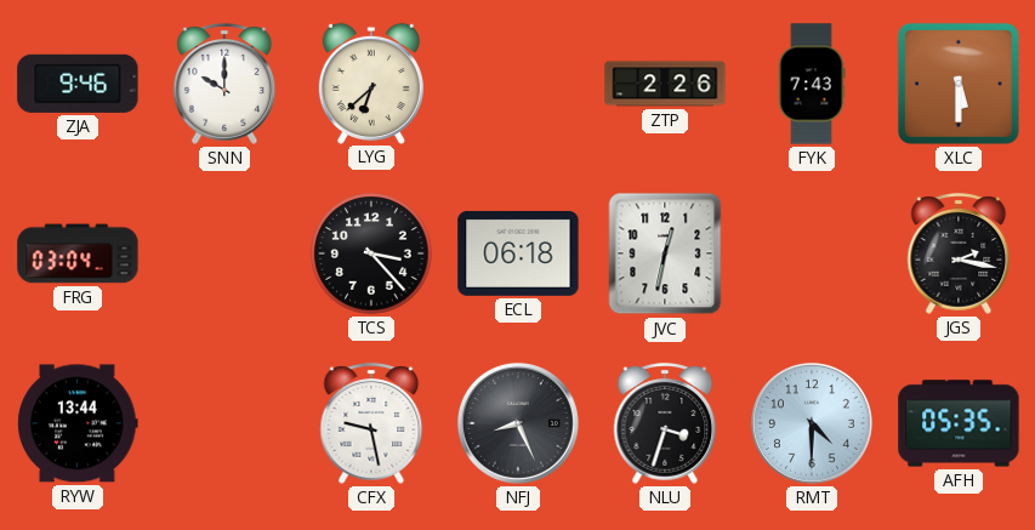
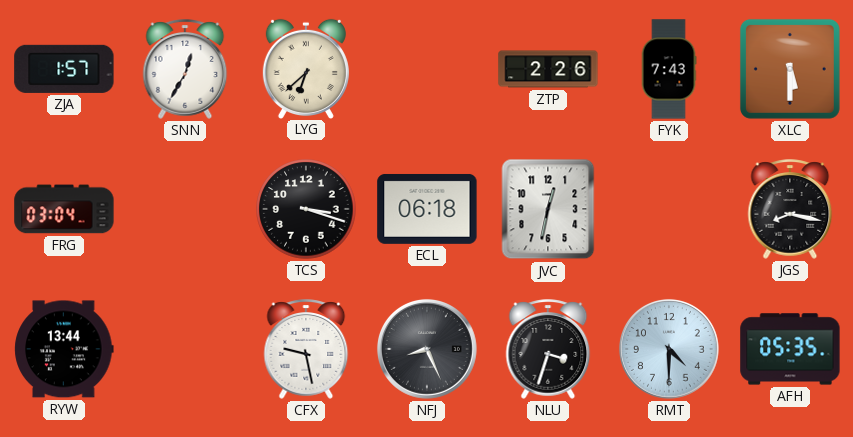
ZJA: 9:46 -> 1:57
SNN: 10:00 -> 12:35
TCS: 3:23 -> 3:18
JGS: 2:17 -> 8:17
